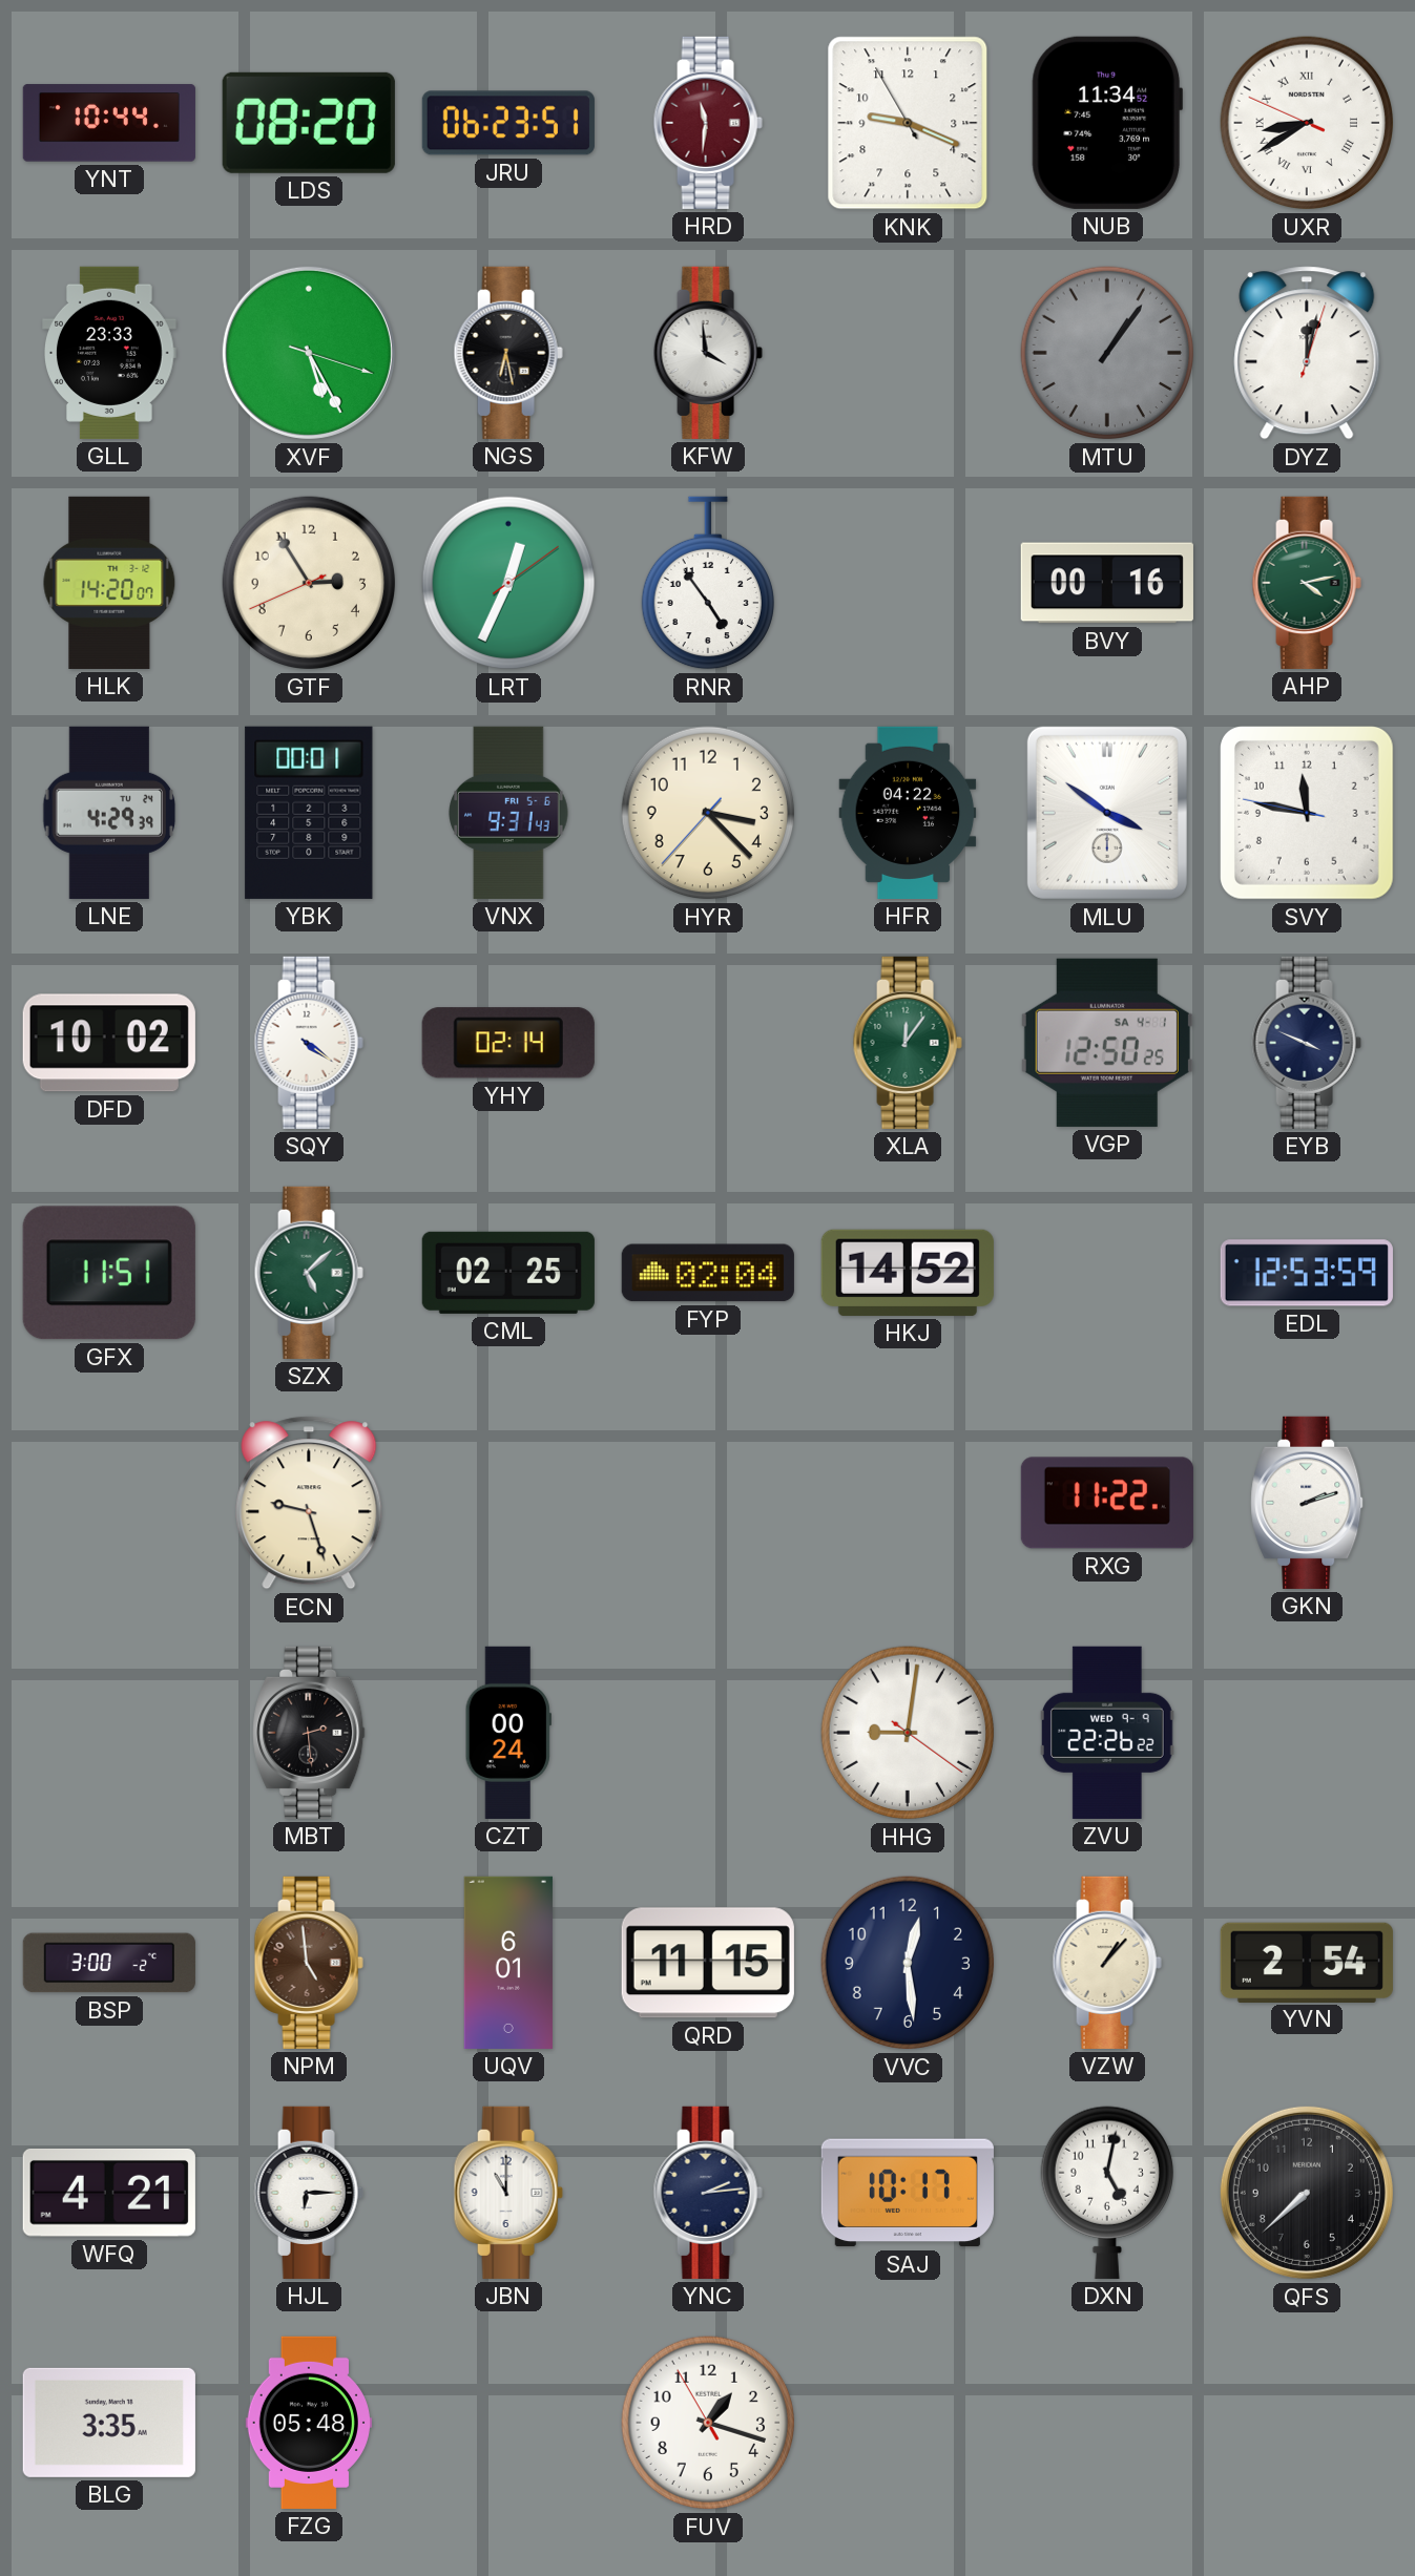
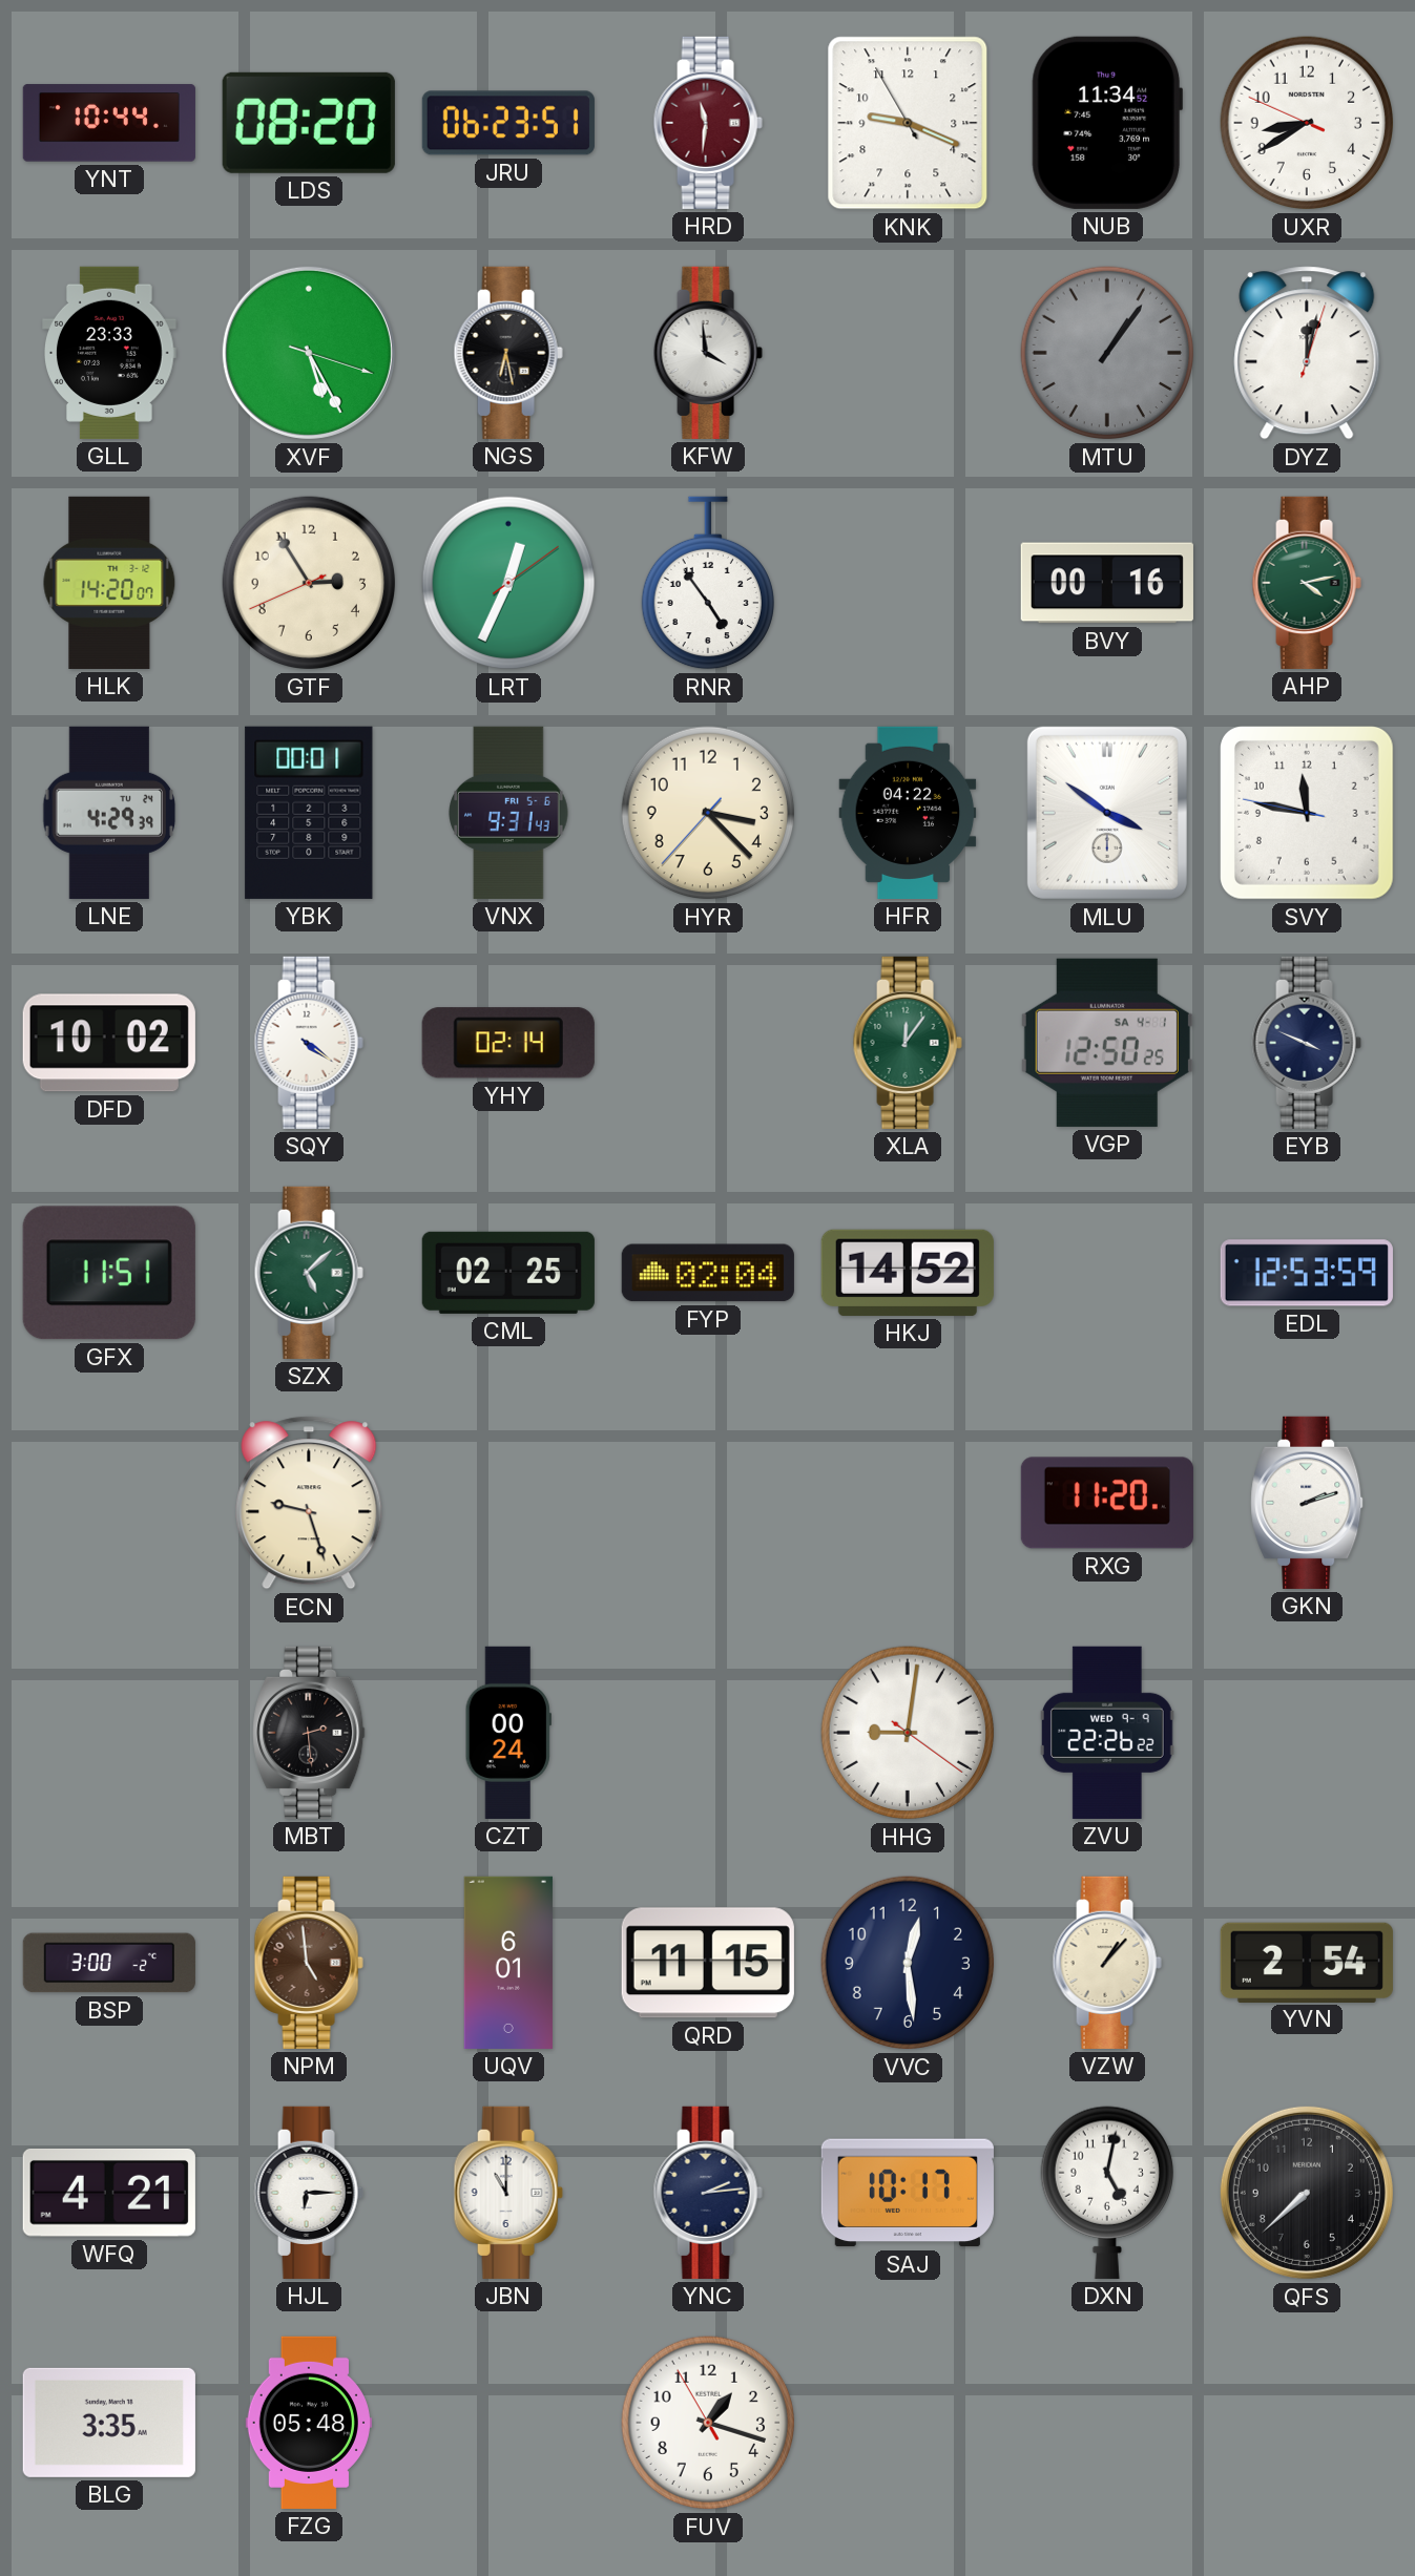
UXR numerals: Roman -> Arabic
RXG: 11:22 -> 11:20
